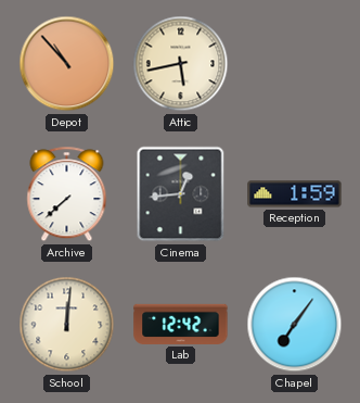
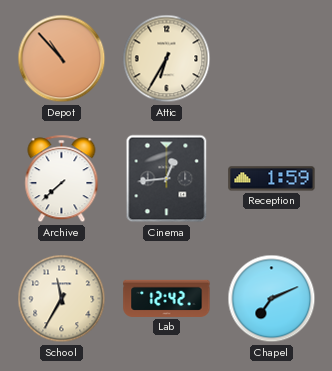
Attic: 5:43 -> 6:35
School: 12:01 -> 11:35
Chapel: 7:06 -> 7:11
